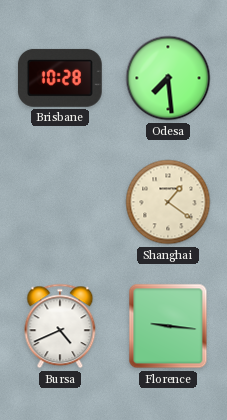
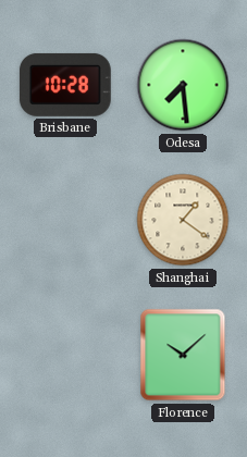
Bursa: 4:41 -> none
Florence: 9:16 -> 10:08
